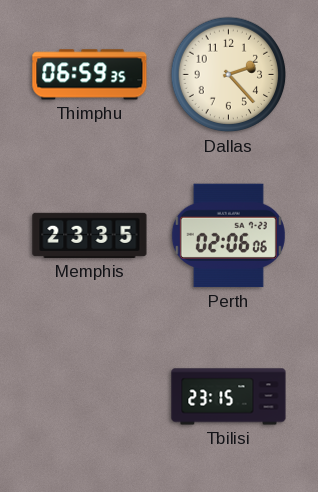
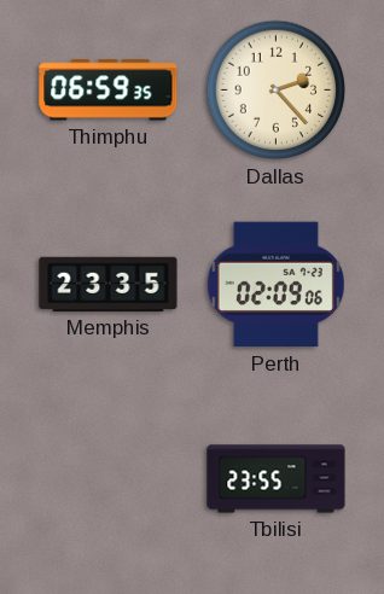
Perth: 02:06 -> 02:09
Tbilisi: 23:15 -> 23:55
